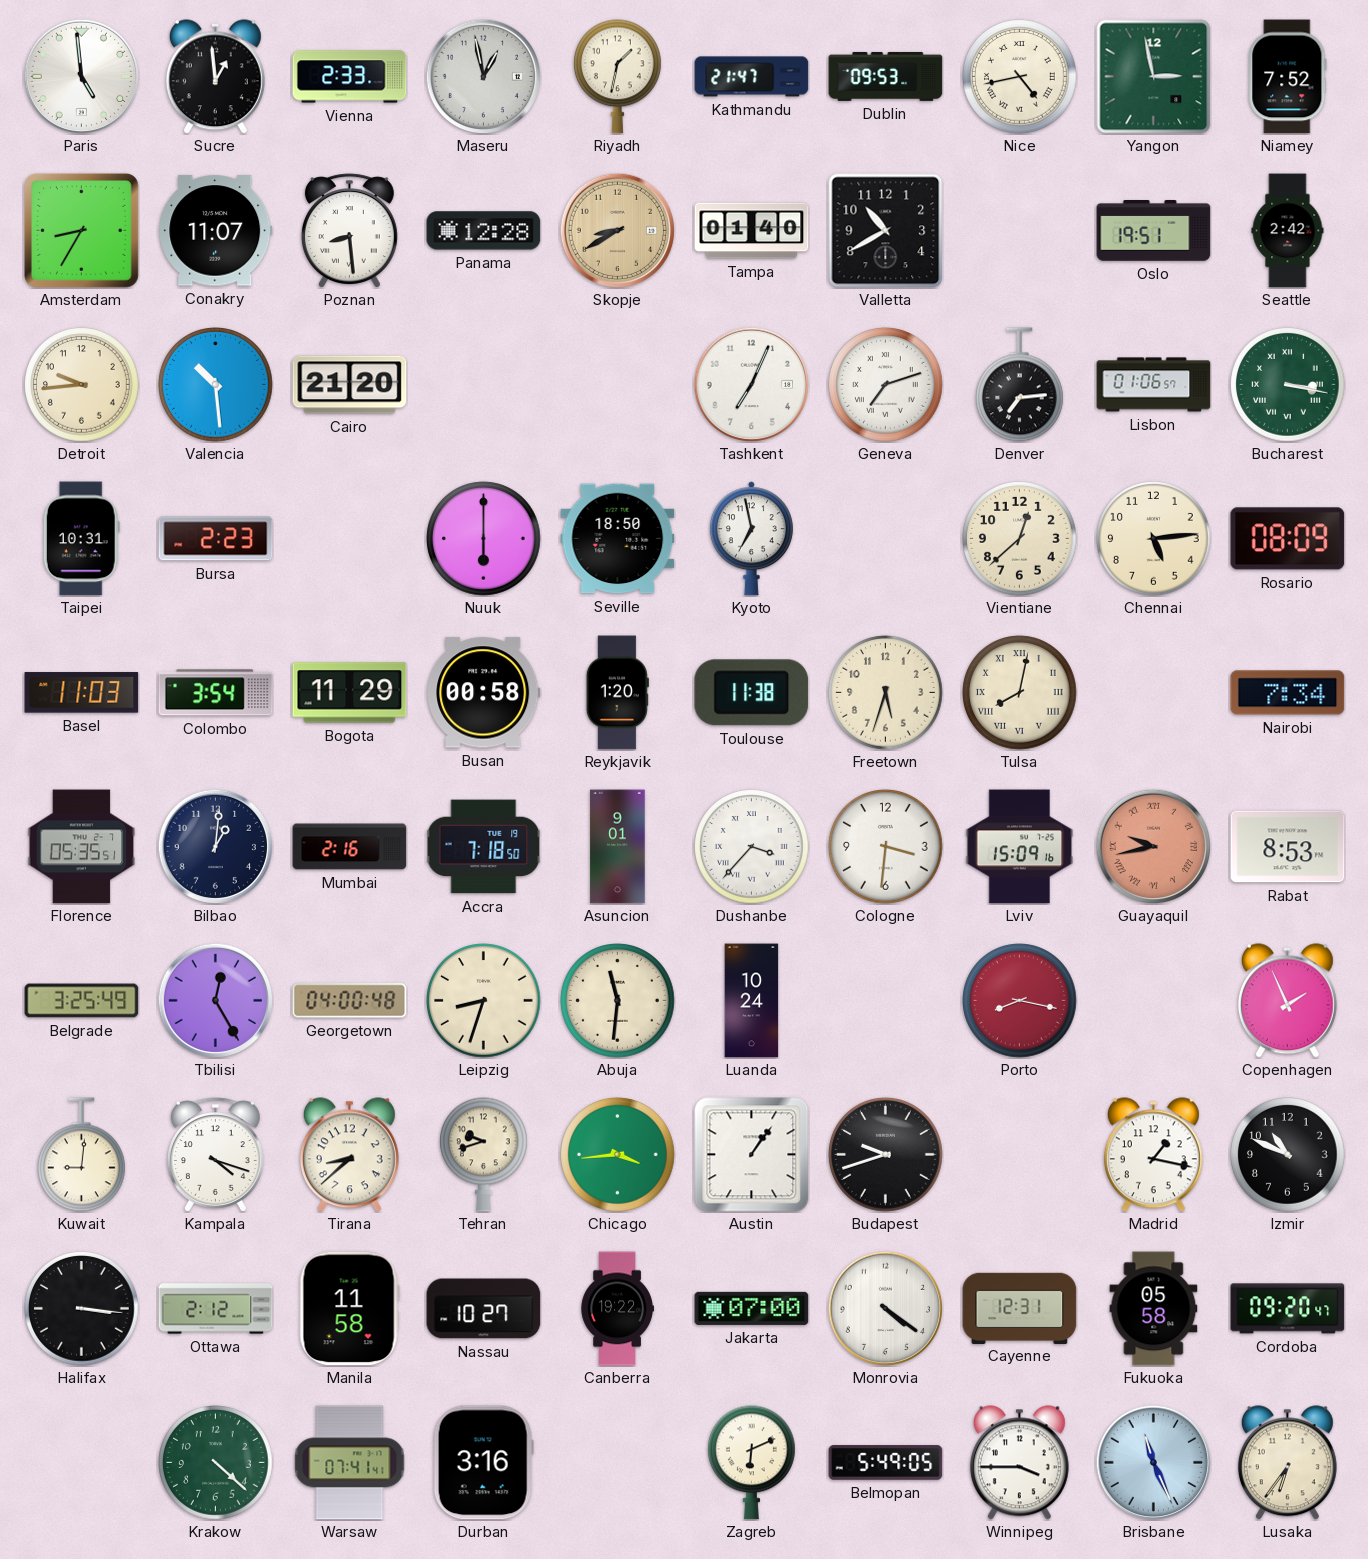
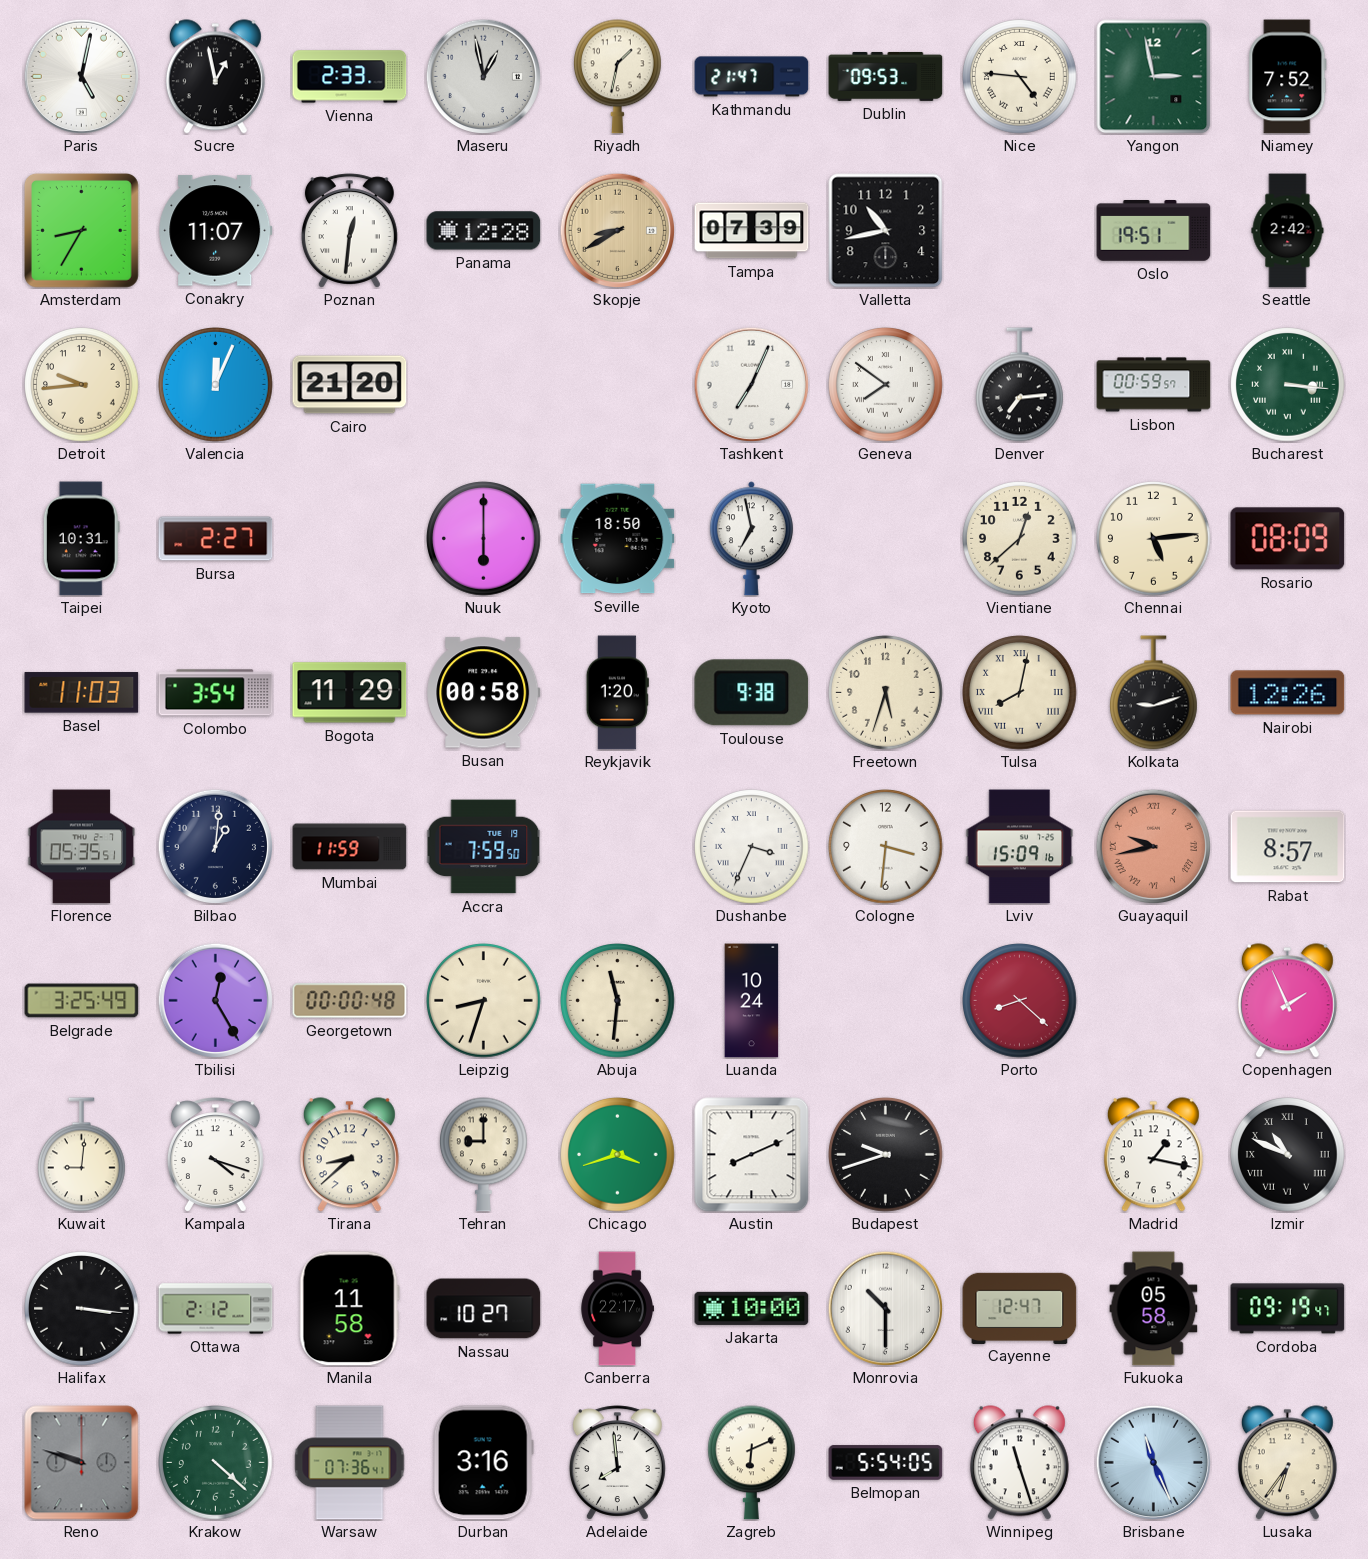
Paris: 4:59 -> 5:02
Sucre: 12:59 -> 12:58
Nice: 4:43 -> 4:46
Poznan: 8:29 -> 12:31
Tampa: 01:40 -> 07:39
Valletta: 10:40 -> 10:43
Valencia: 10:29 -> 12:04
Geneva: 7:12 -> 7:51
Lisbon: 01:06 -> 00:59
Bucharest: 3:17 -> 3:16
Bursa: 2:23 -> 2:27
Toulouse: 11:38 -> 9:38
Kolkata: none -> 9:12
Nairobi: 7:34 -> 12:26
Mumbai: 2:16 -> 11:59
Accra: 7:18 -> 7:59
Asuncion: 9:01 -> none
Dushanbe: 3:37 -> 3:34
Rabat: 8:53 -> 8:57
Georgetown: 04:00 -> 00:00
Porto: 8:17 -> 8:22
Tehran: 9:42 -> 9:00
Chicago: 3:44 -> 3:42
Austin: 1:06 -> 8:11
Izmir numerals: Arabic -> Roman
Canberra: 19:22 -> 22:17
Jakarta: 07:00 -> 10:00
Monrovia: 4:21 -> 10:30
Cayenne: 12:31 -> 12:47
Cordoba: 09:20 -> 09:19
Reno: none -> 9:48
Warsaw: 07:41 -> 07:36
Adelaide: none -> 7:59
Belmopan: 5:49 -> 5:54
Winnipeg: 3:45 -> 11:27
